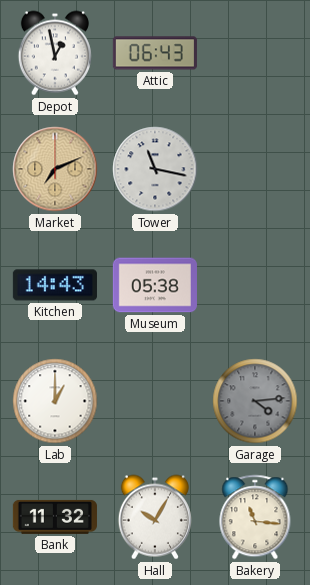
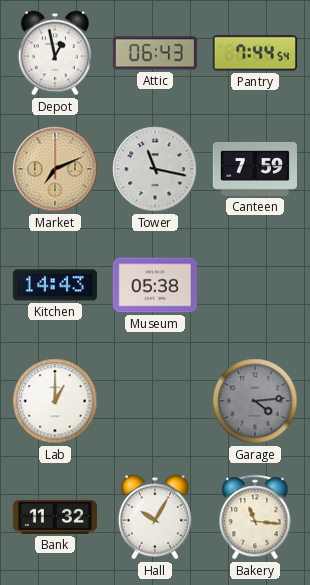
Pantry: none -> 7:44
Canteen: none -> 7:59
